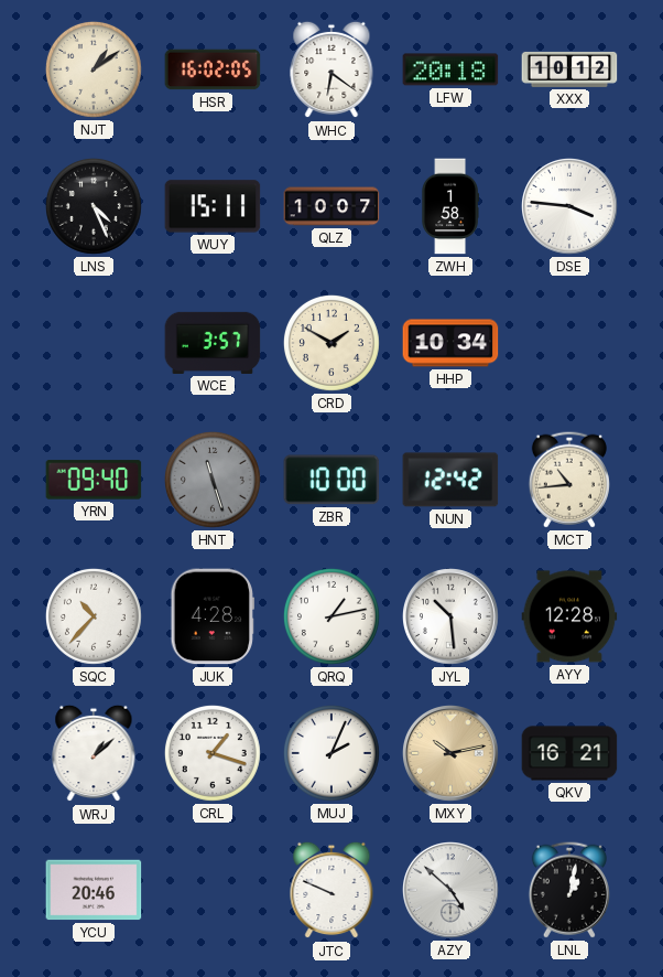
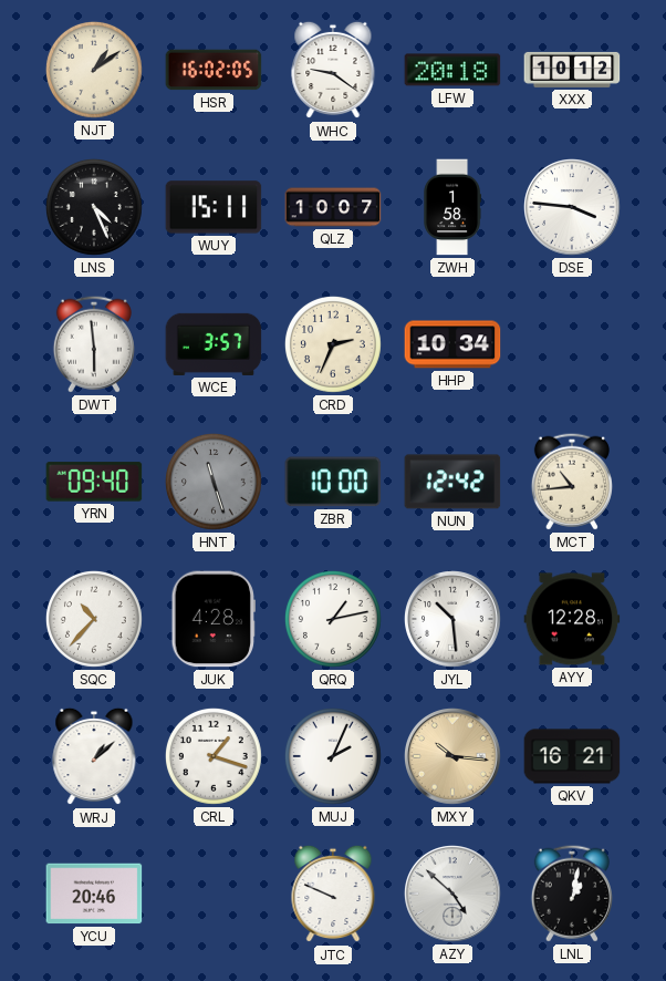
WHC: 6:21 -> 9:21
DWT: none -> 5:59
CRD: 1:50 -> 2:34
MXY: 10:13 -> 10:16
